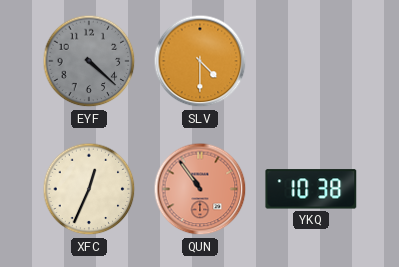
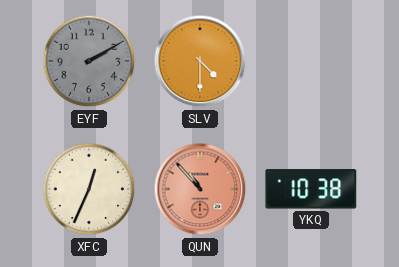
EYF: 4:22 -> 2:10
QUN: 10:54 -> 10:53
